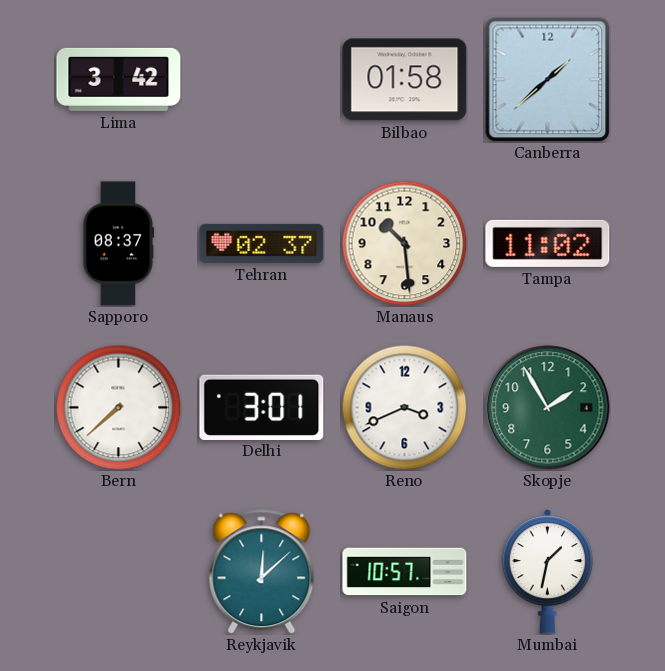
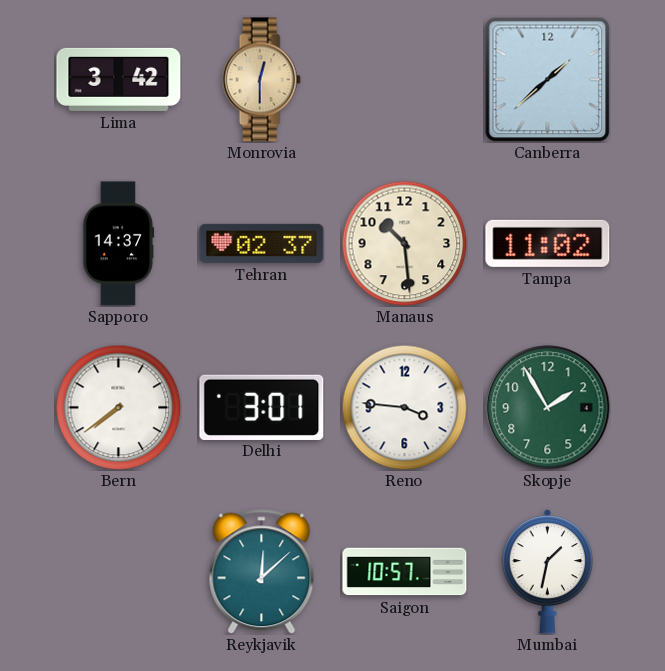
Monrovia: none -> 12:30
Bilbao: 01:58 -> none
Sapporo: 08:37 -> 14:37
Bern: 7:38 -> 7:39
Reno: 3:41 -> 3:46
